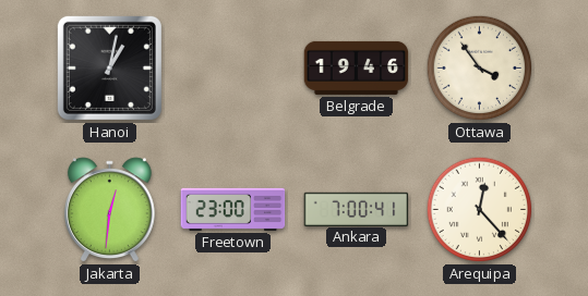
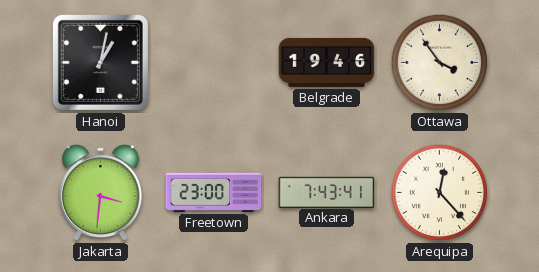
Jakarta: 12:31 -> 3:31
Ankara: 7:00 -> 7:43
